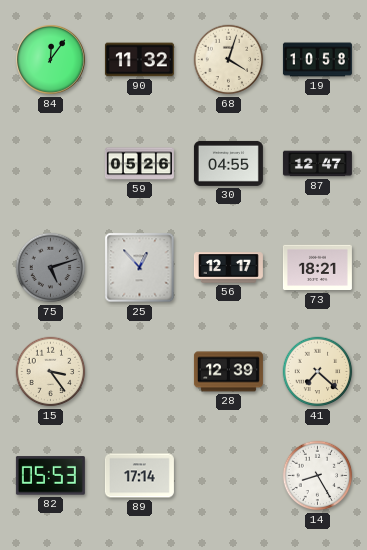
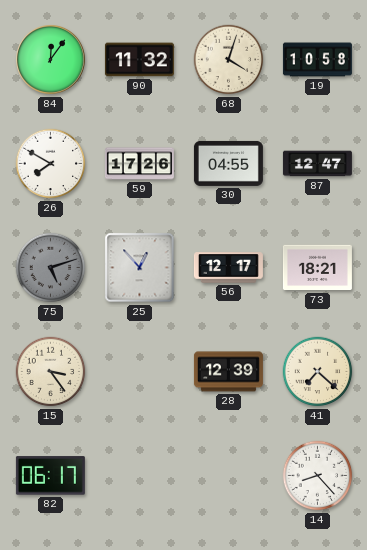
26: none -> 7:50
59: 05:26 -> 17:26
82: 05:53 -> 06:17
89: 17:14 -> none
14: 8:25 -> 8:23
